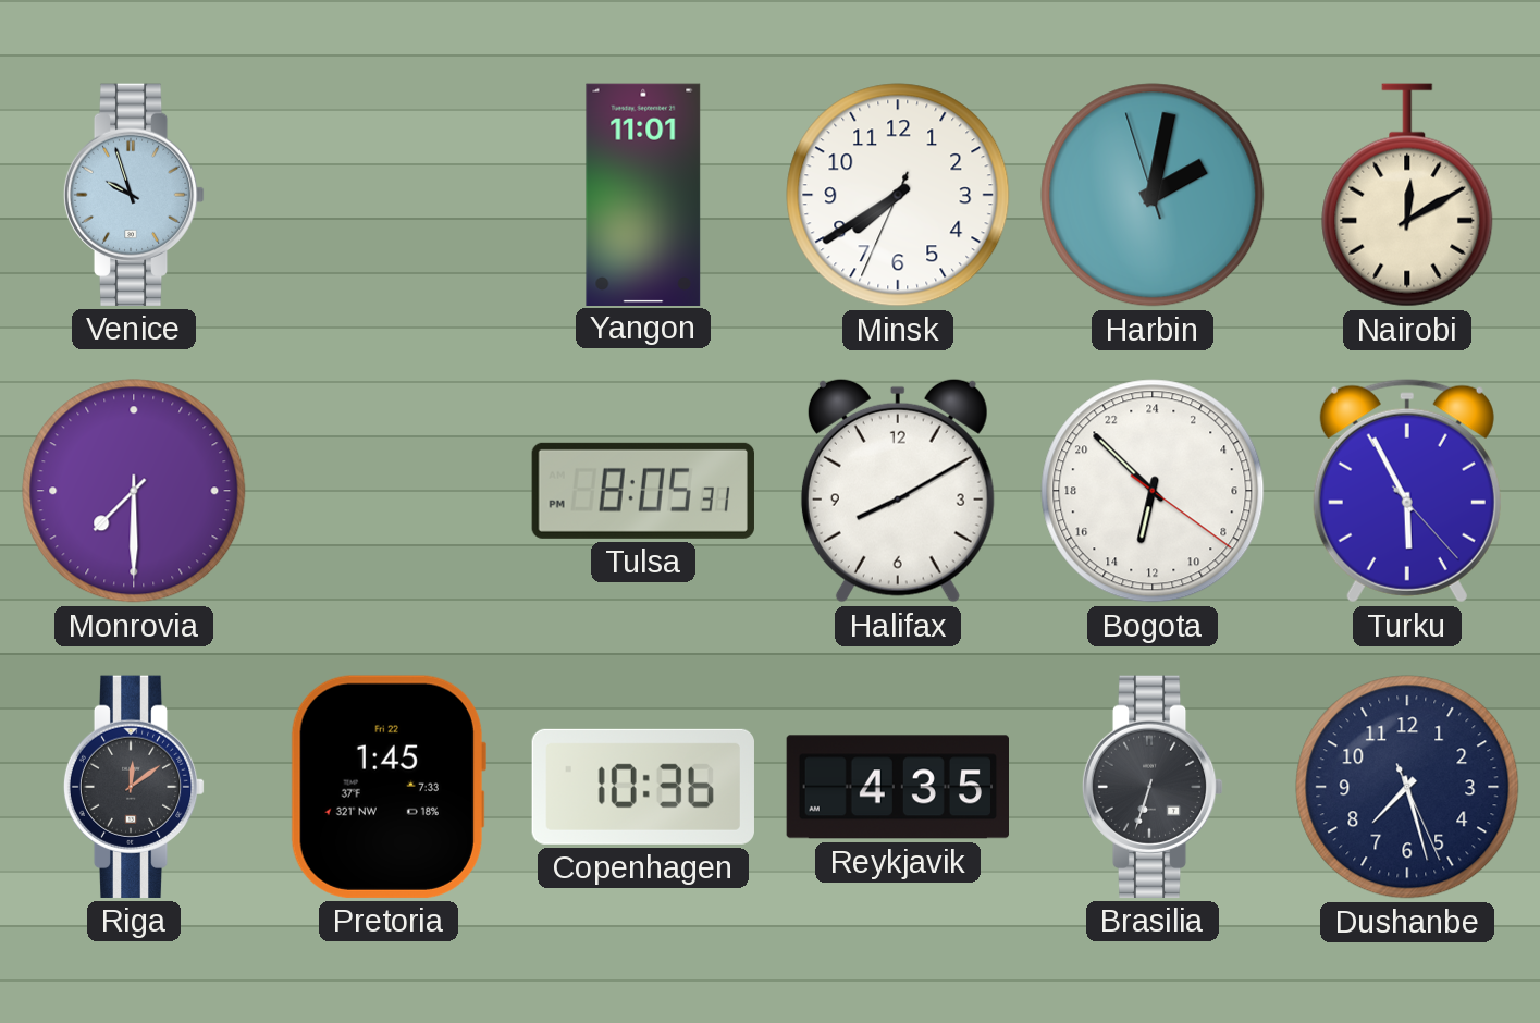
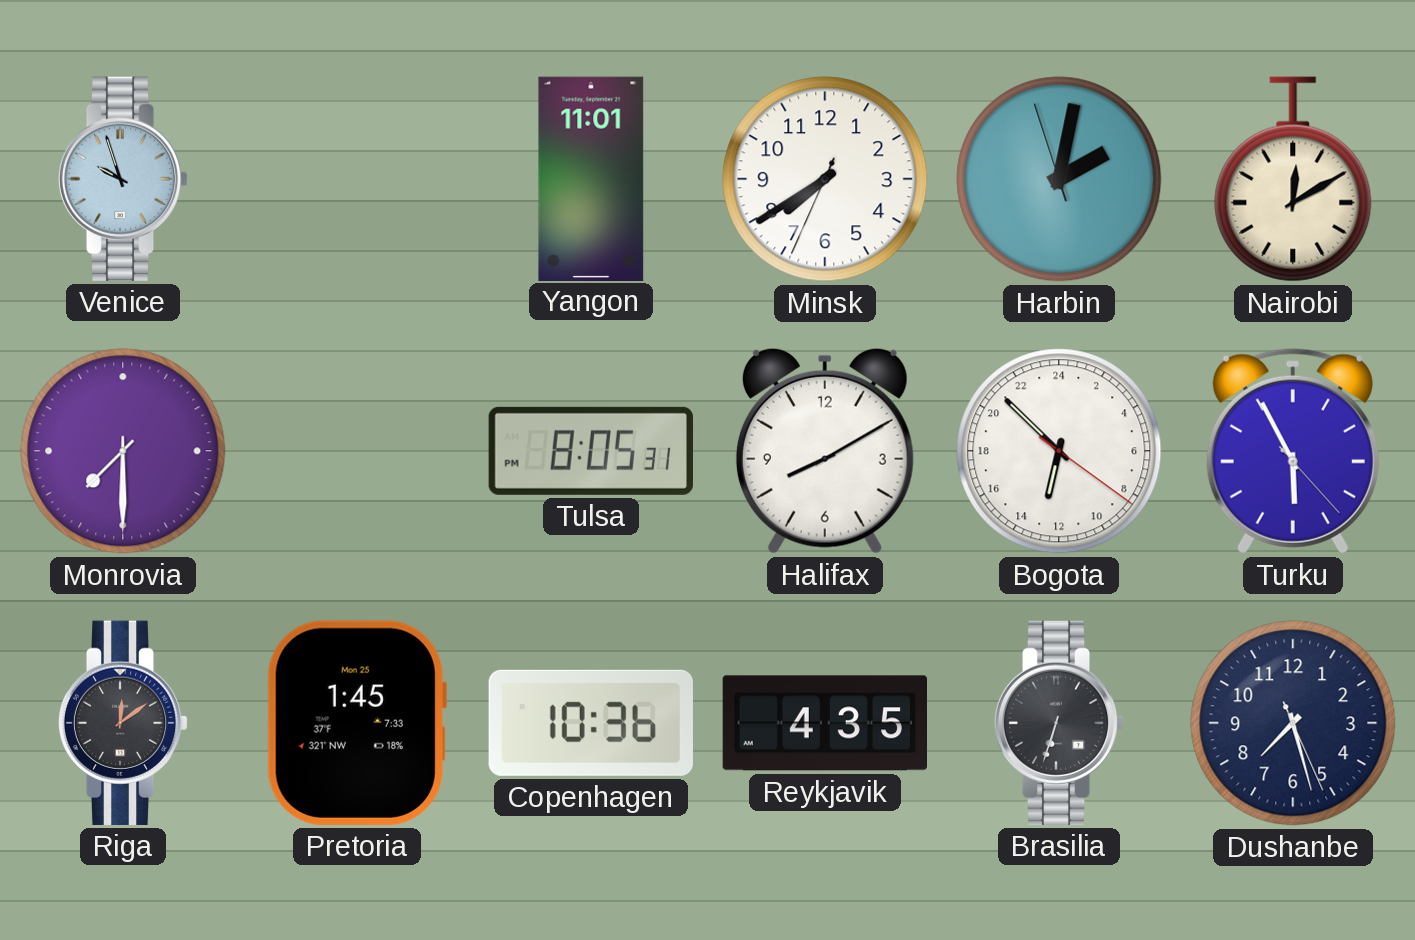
Pretoria date: Fri 22 -> Mon 25
